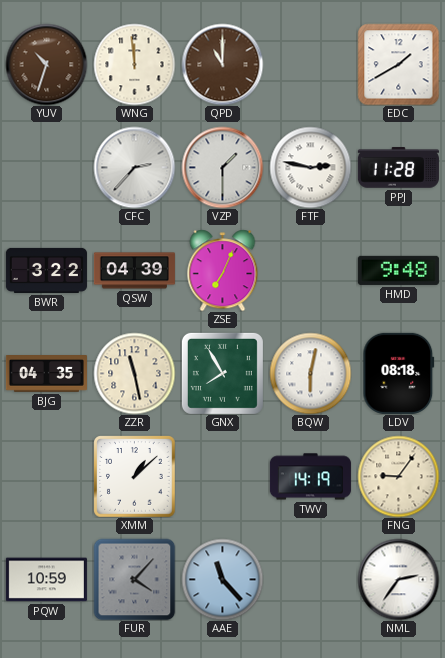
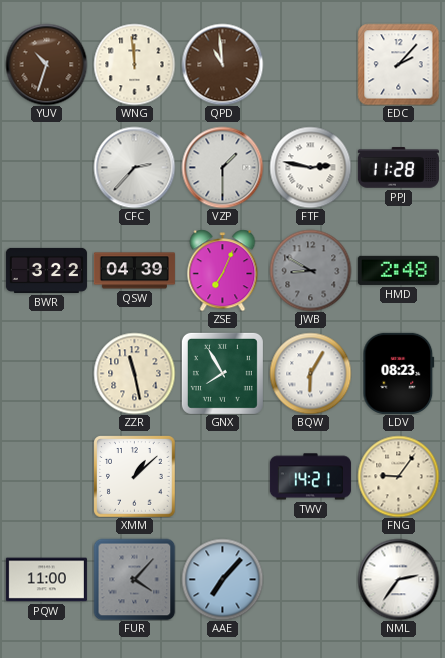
QPD: 11:00 -> 10:59
EDC: 1:40 -> 2:07
JWB: none -> 8:50
HMD: 9:48 -> 2:48
BJG: 04:35 -> none
BQW: 6:02 -> 6:05
LDV: 08:18 -> 08:23
TWV: 14:19 -> 14:21
PQW: 10:59 -> 11:00
AAE: 11:23 -> 7:07
